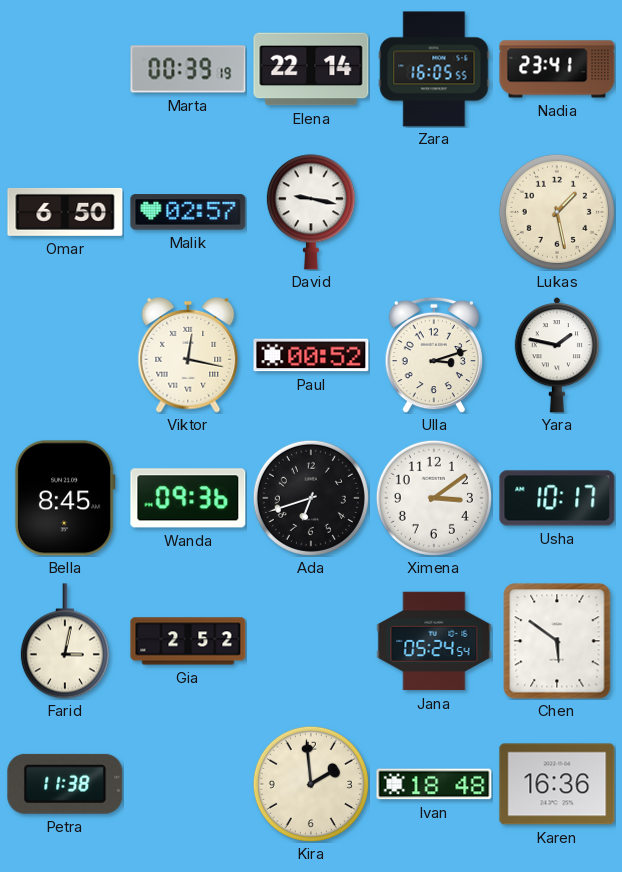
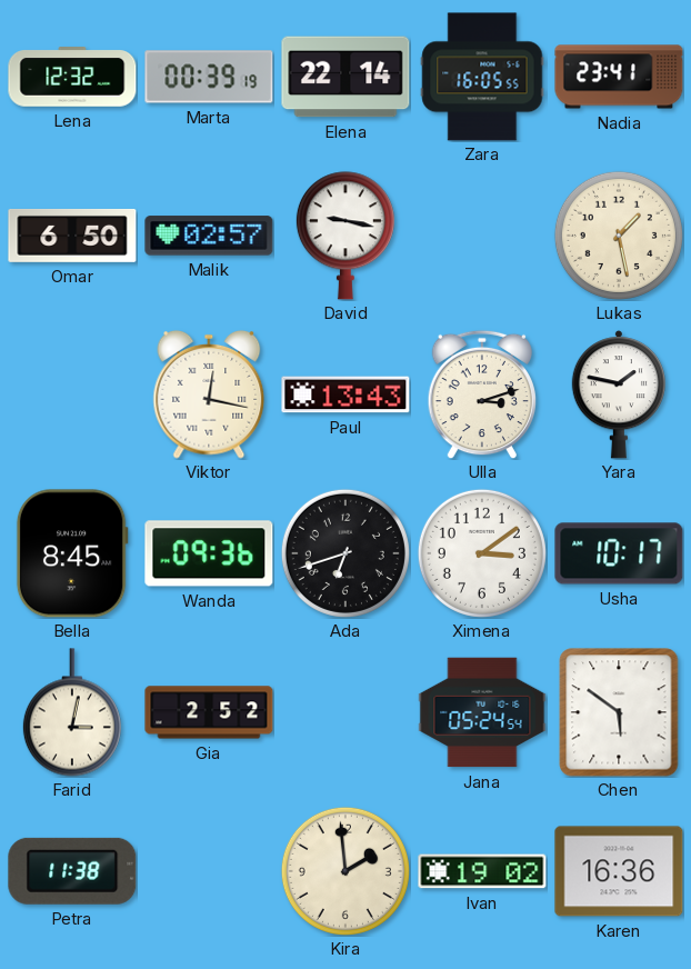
Lena: none -> 12:32
Paul: 00:52 -> 13:43
Ivan: 18:48 -> 19:02
